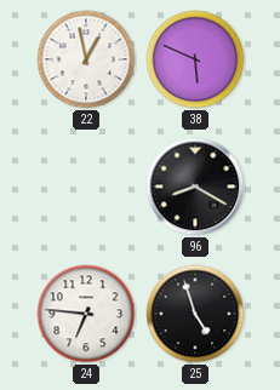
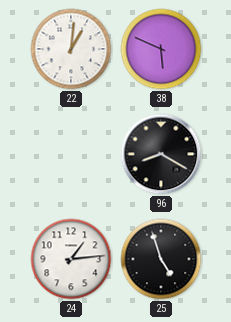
22: 12:58 -> 1:01
24: 6:46 -> 1:14
